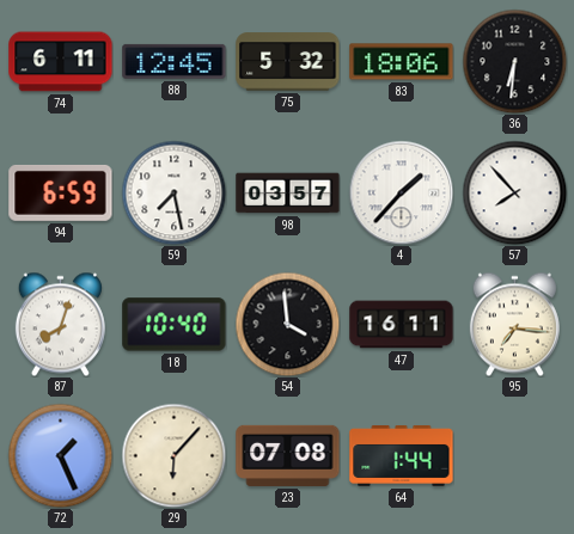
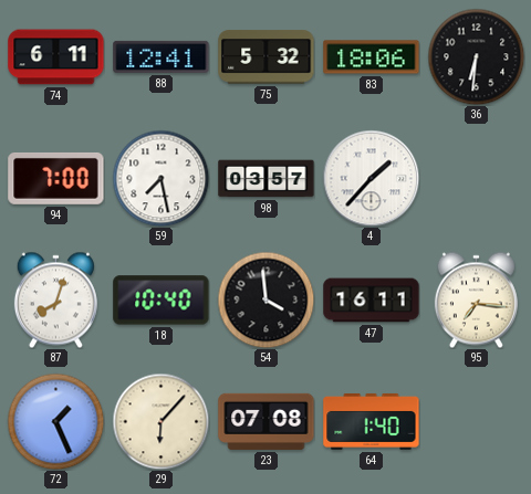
88: 12:45 -> 12:41
94: 6:59 -> 7:00
57: 7:53 -> none
64: 1:44 -> 1:40
